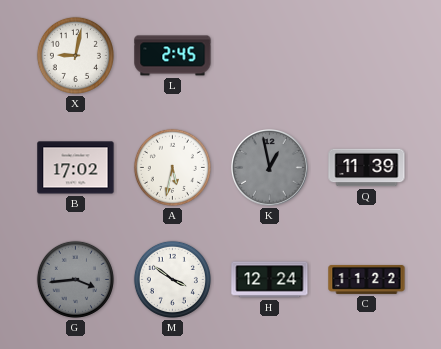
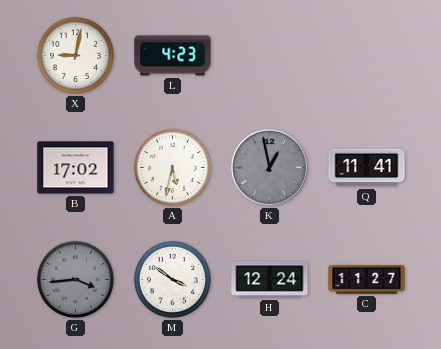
L: 2:45 -> 4:23
Q: 11:39 -> 11:41
C: 11:22 -> 11:27
